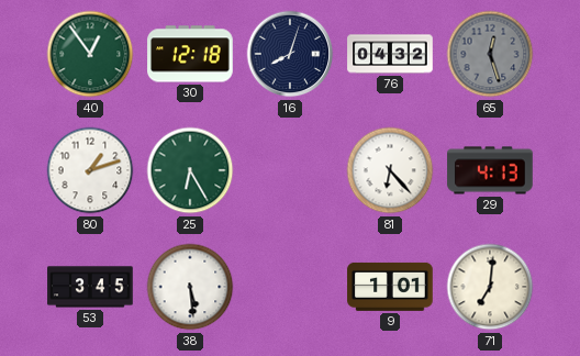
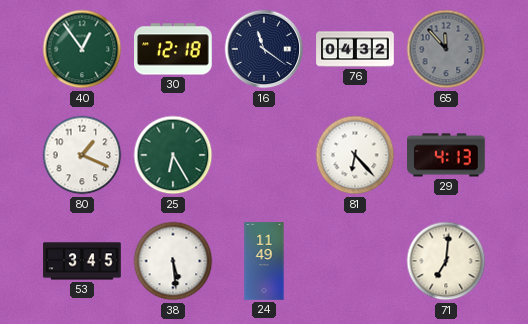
16: 8:03 -> 11:21
65: 12:27 -> 11:53
80: 1:12 -> 1:19
24: none -> 11:49
9: 1:01 -> none
